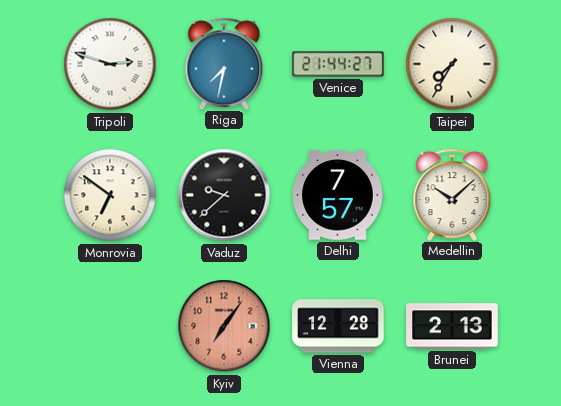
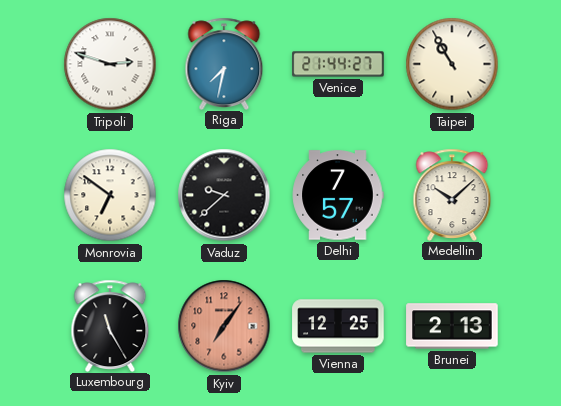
Taipei: 7:35 -> 10:55
Luxembourg: none -> 11:25
Vienna: 12:28 -> 12:25
